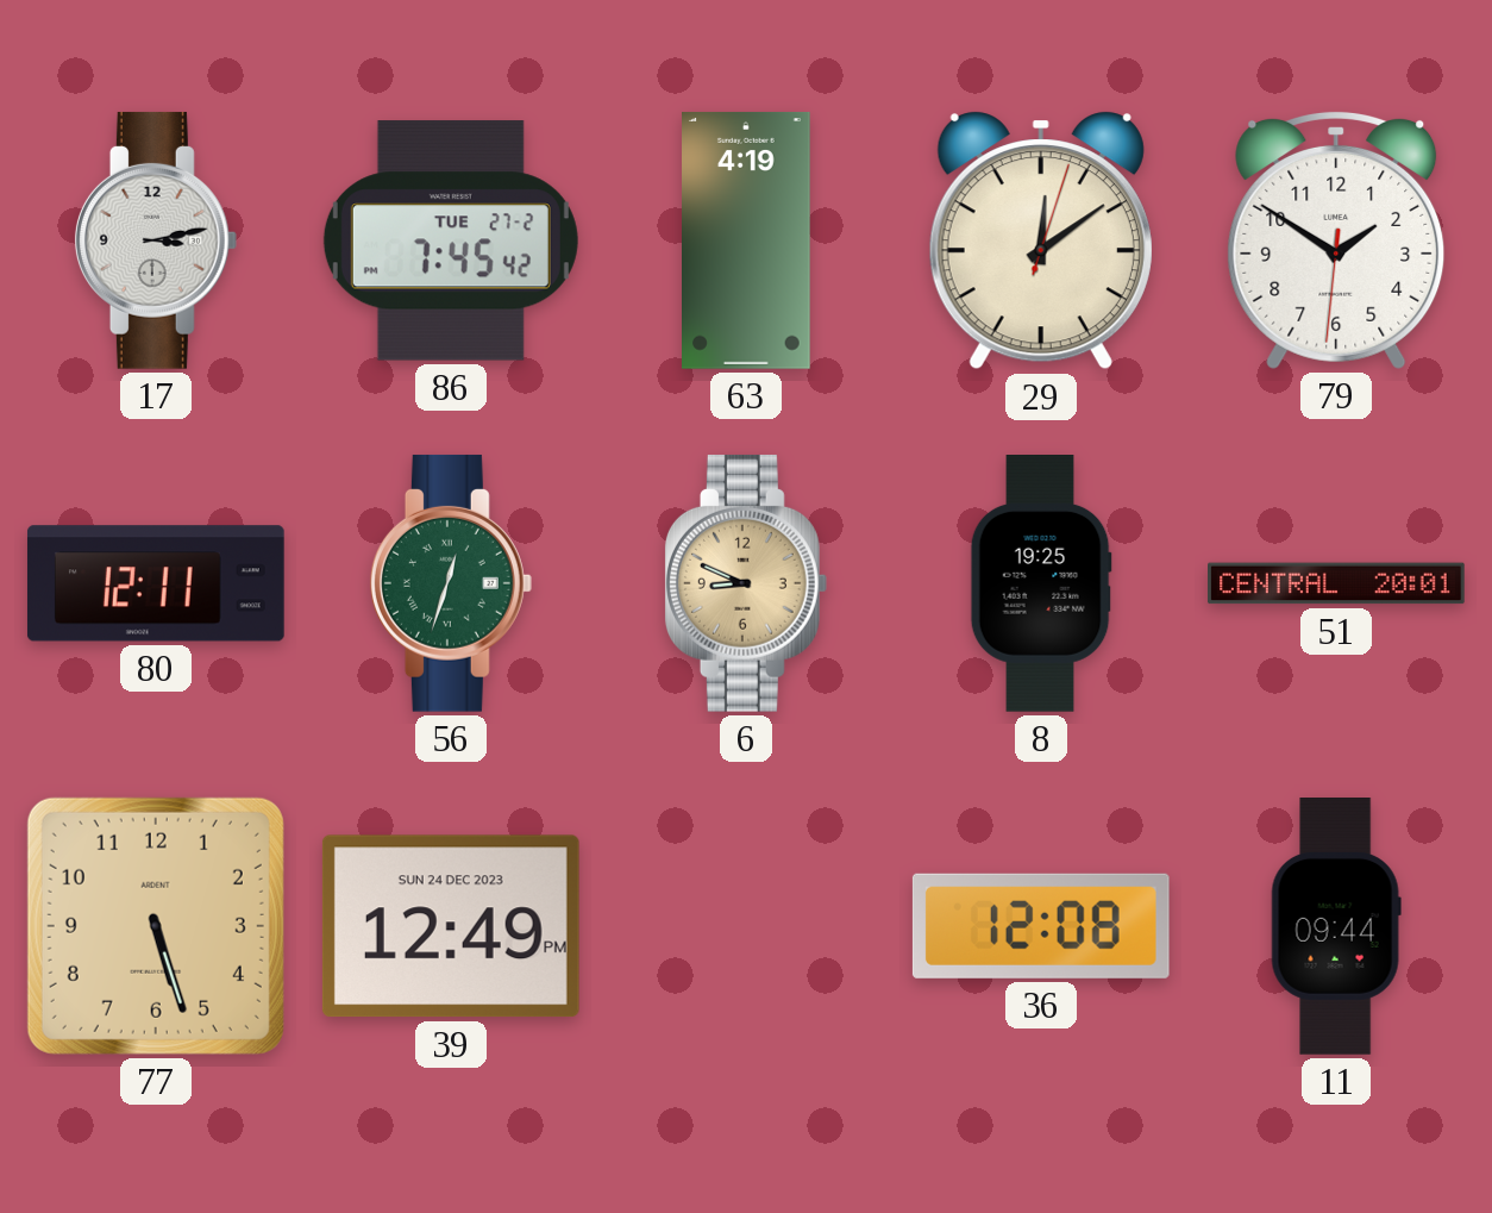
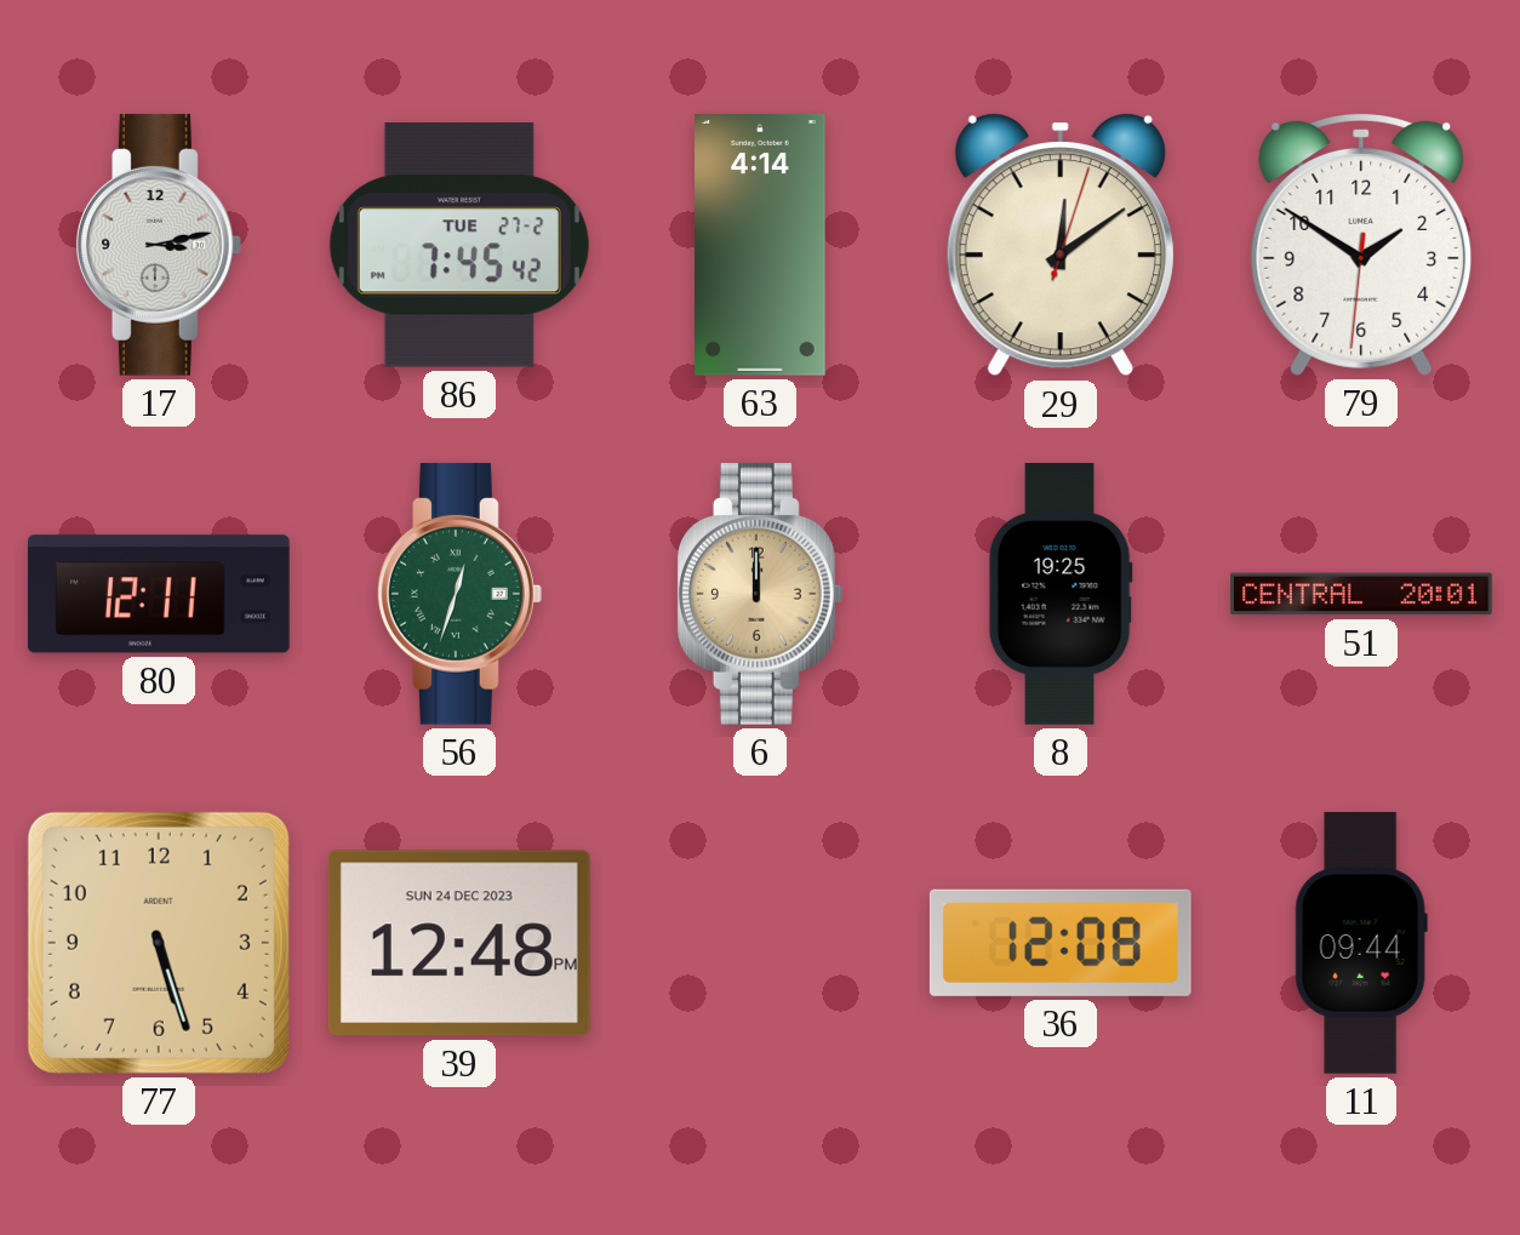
63: 4:19 -> 4:14
6: 8:49 -> 12:00
39: 12:49 -> 12:48
